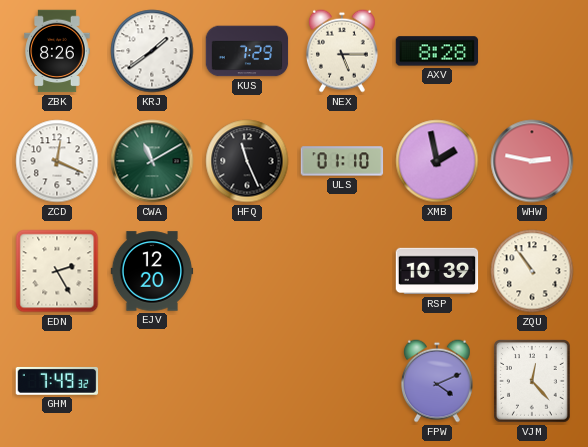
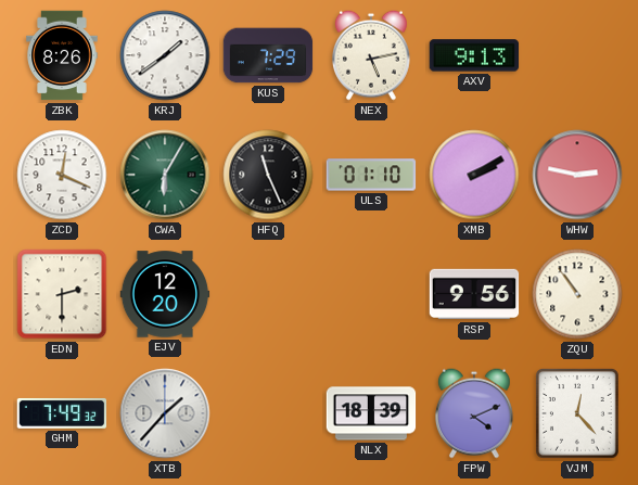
NEX: 5:15 -> 5:13
AXV: 8:28 -> 9:13
CWA: 11:10 -> 6:05
XMB: 1:58 -> 2:10
EDN: 2:25 -> 2:30
RSP: 10:39 -> 9:56
XTB: none -> 1:37
NLX: none -> 18:39
